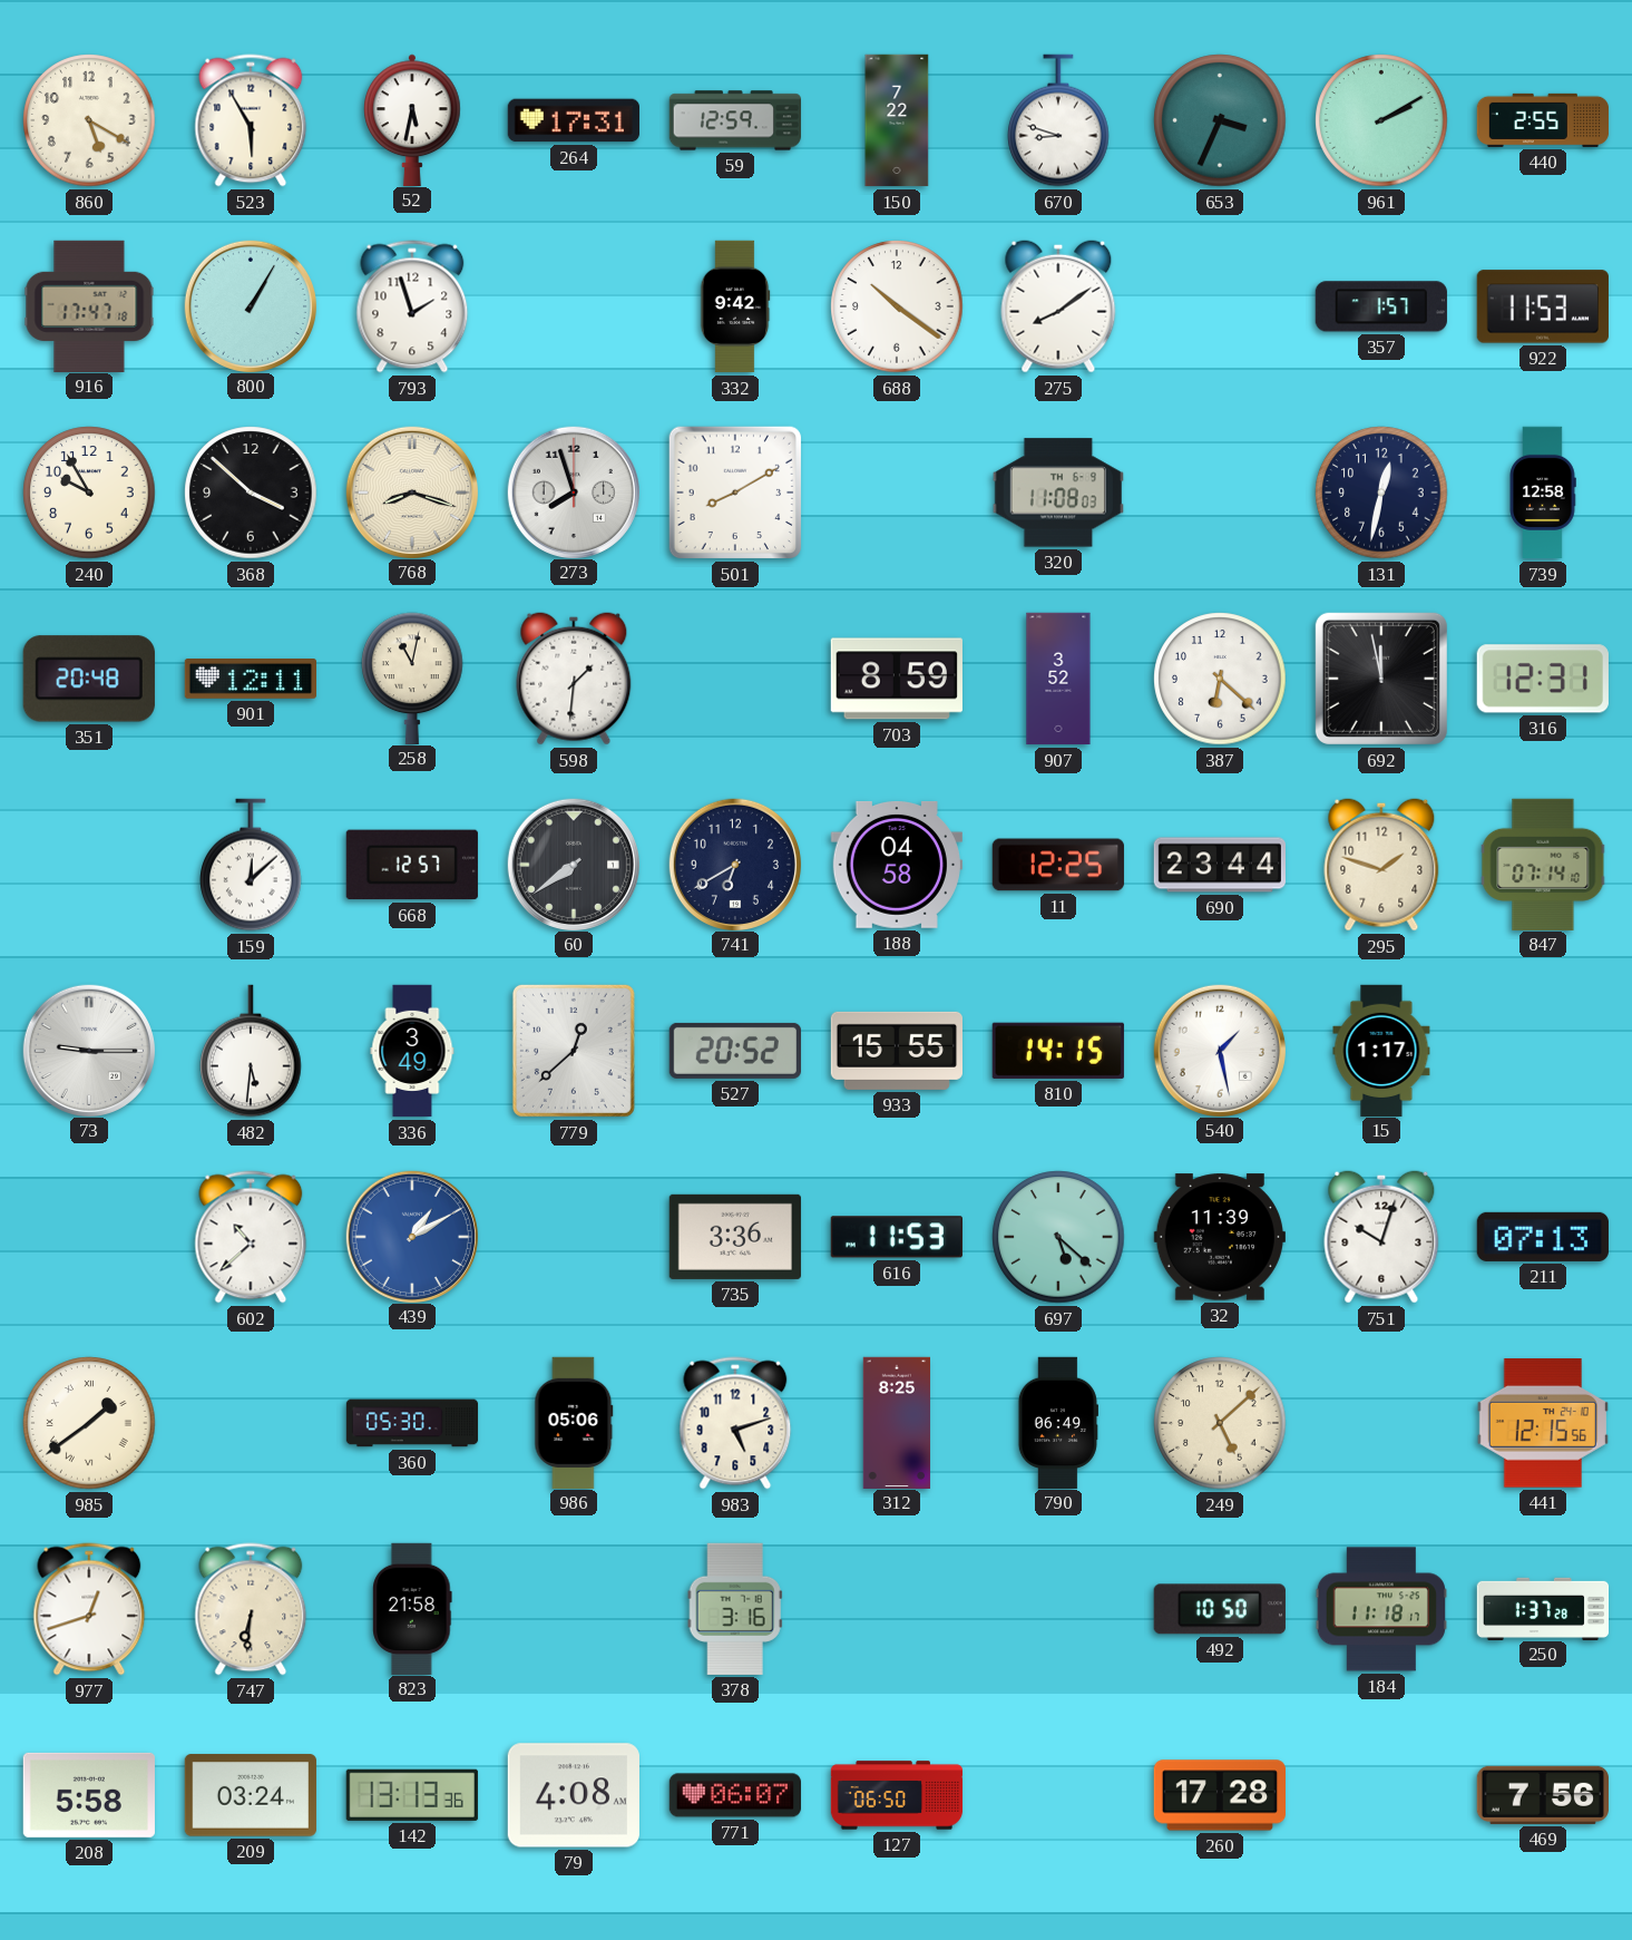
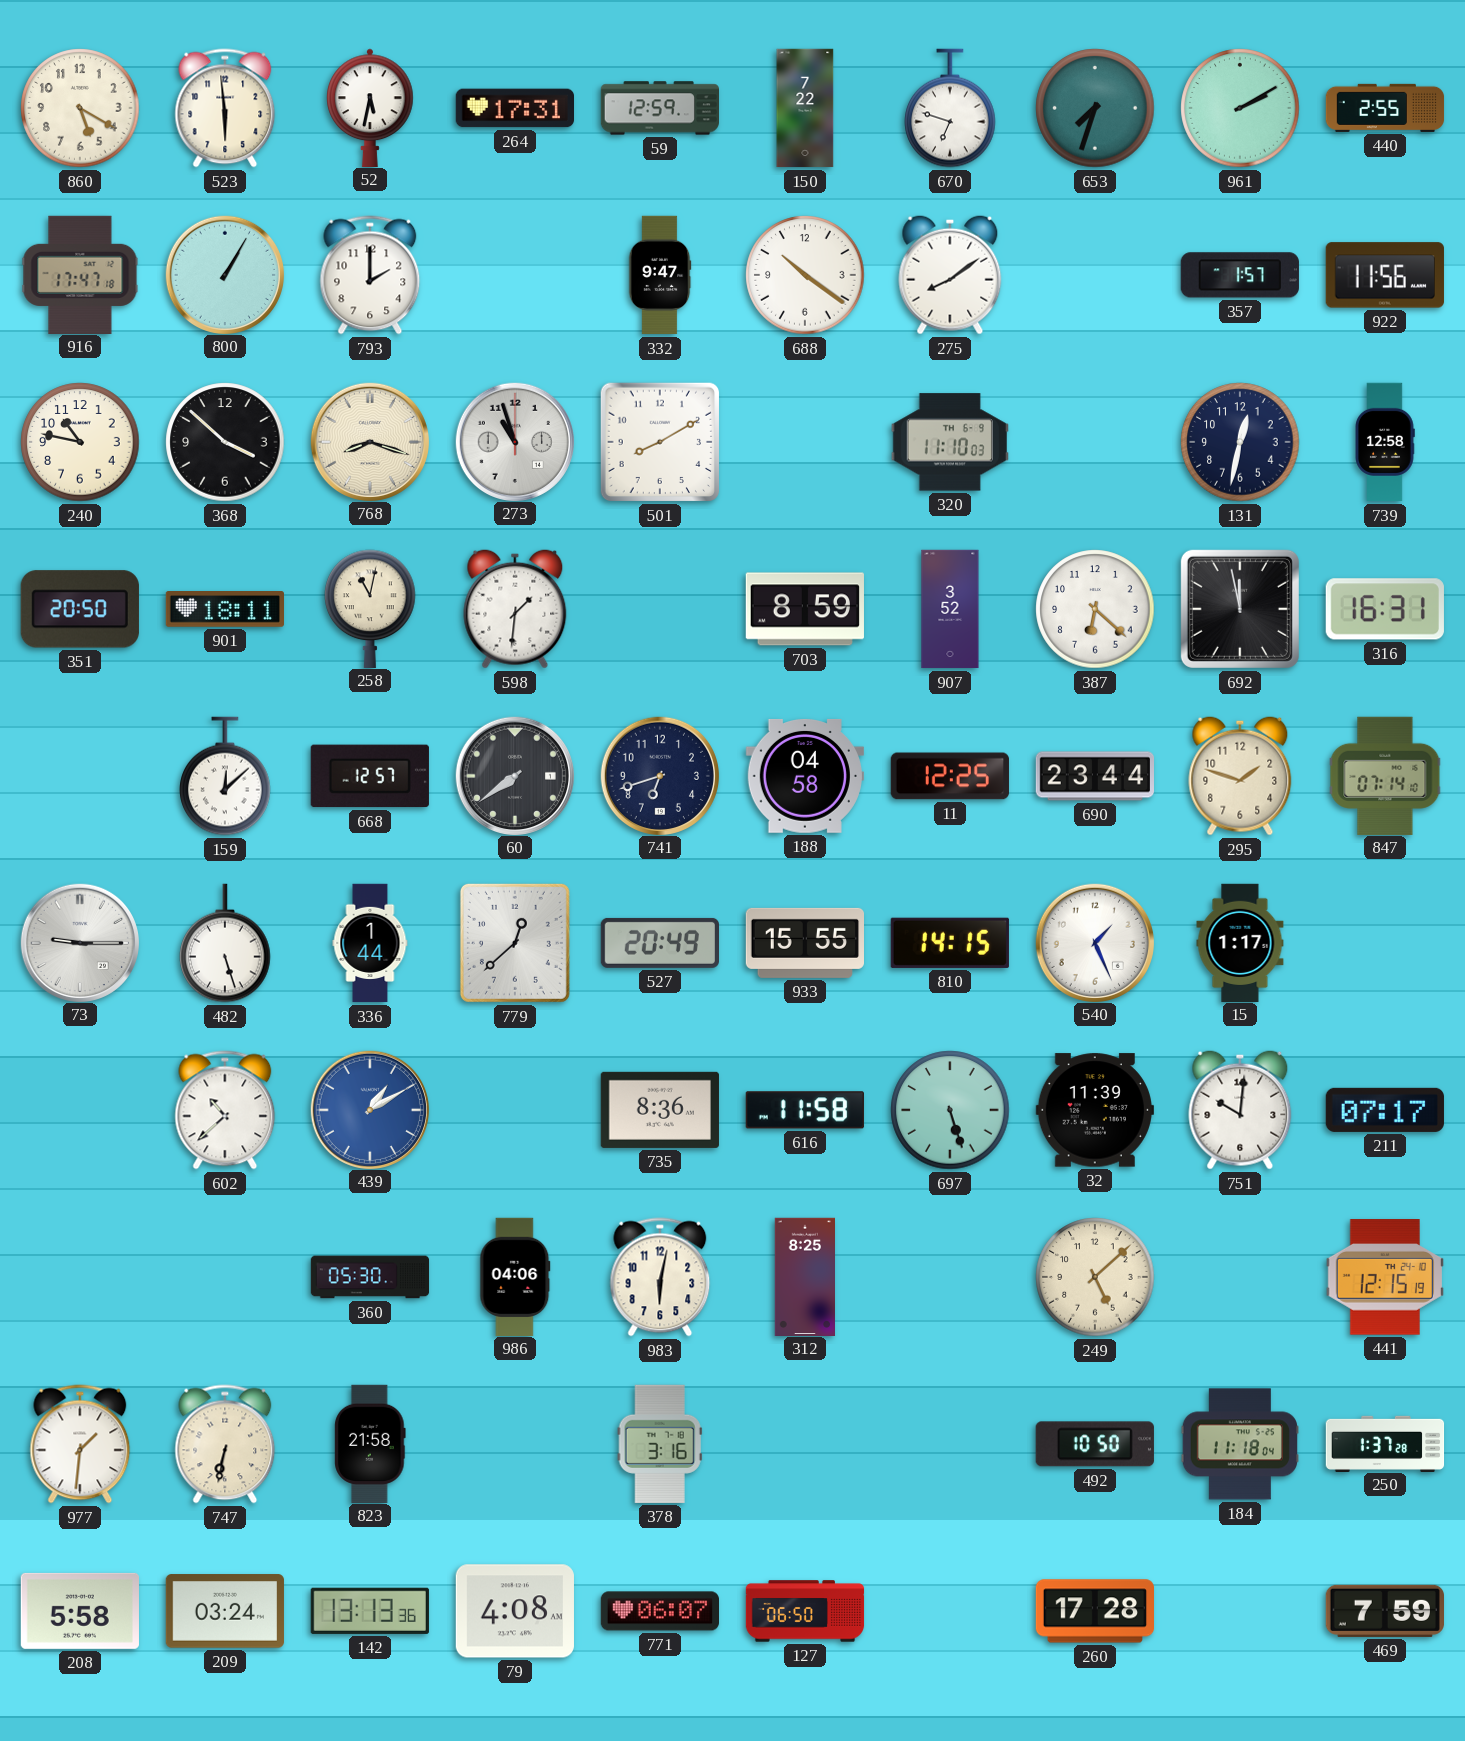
523: 5:55 -> 5:59
670: 8:48 -> 6:48
653: 3:34 -> 7:33
793: 1:57 -> 2:00
332: 9:42 -> 9:47
922: 11:53 -> 11:56
240: 9:55 -> 10:47
273: 7:57 -> 10:57
320: 11:08 -> 11:10
351: 20:48 -> 20:50
901: 12:11 -> 18:11
316: 12:31 -> 16:31
741: 6:40 -> 6:42
482: 5:31 -> 5:27
336: 3:49 -> 1:44
527: 20:52 -> 20:49
540: 1:28 -> 1:26
735: 3:36 -> 8:36
616: 11:53 -> 11:58
697: 5:22 -> 5:27
751: 10:03 -> 10:01
211: 07:13 -> 07:17
985: 1:39 -> none
986: 05:06 -> 04:06
983: 5:12 -> 6:02
790: 06:49 -> none
441: 12:15:56 -> 12:15:19
977: 12:42 -> 1:31
747: 6:31 -> 6:32
184: 11:18:17 -> 11:18:04
469: 7:56 -> 7:59
